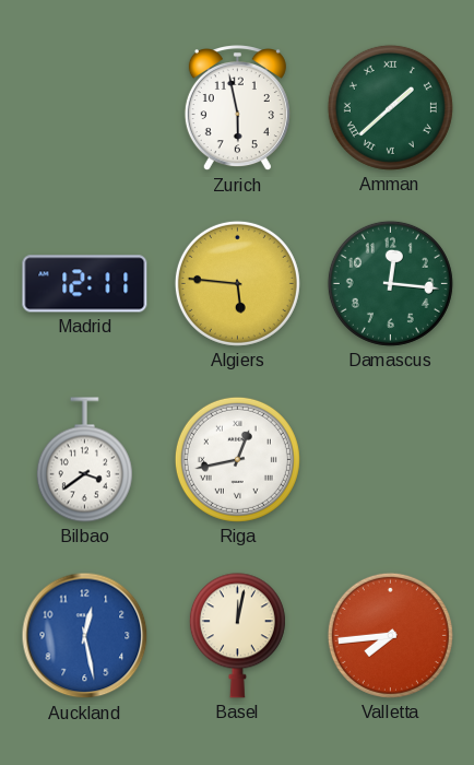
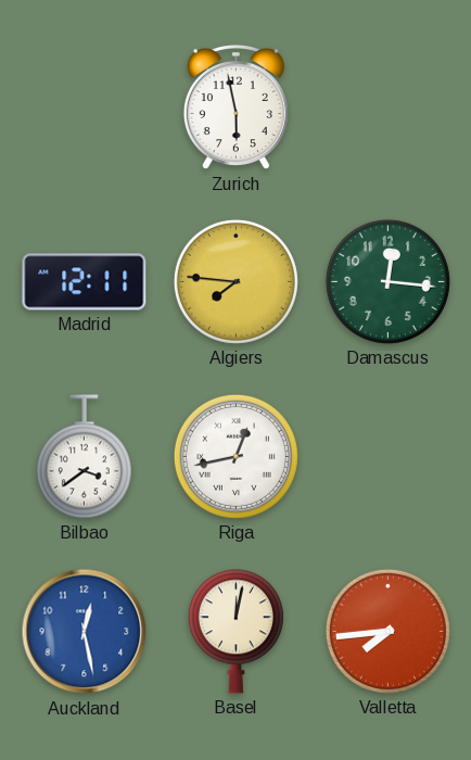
Amman: 1:38 -> none
Algiers: 5:46 -> 7:46
